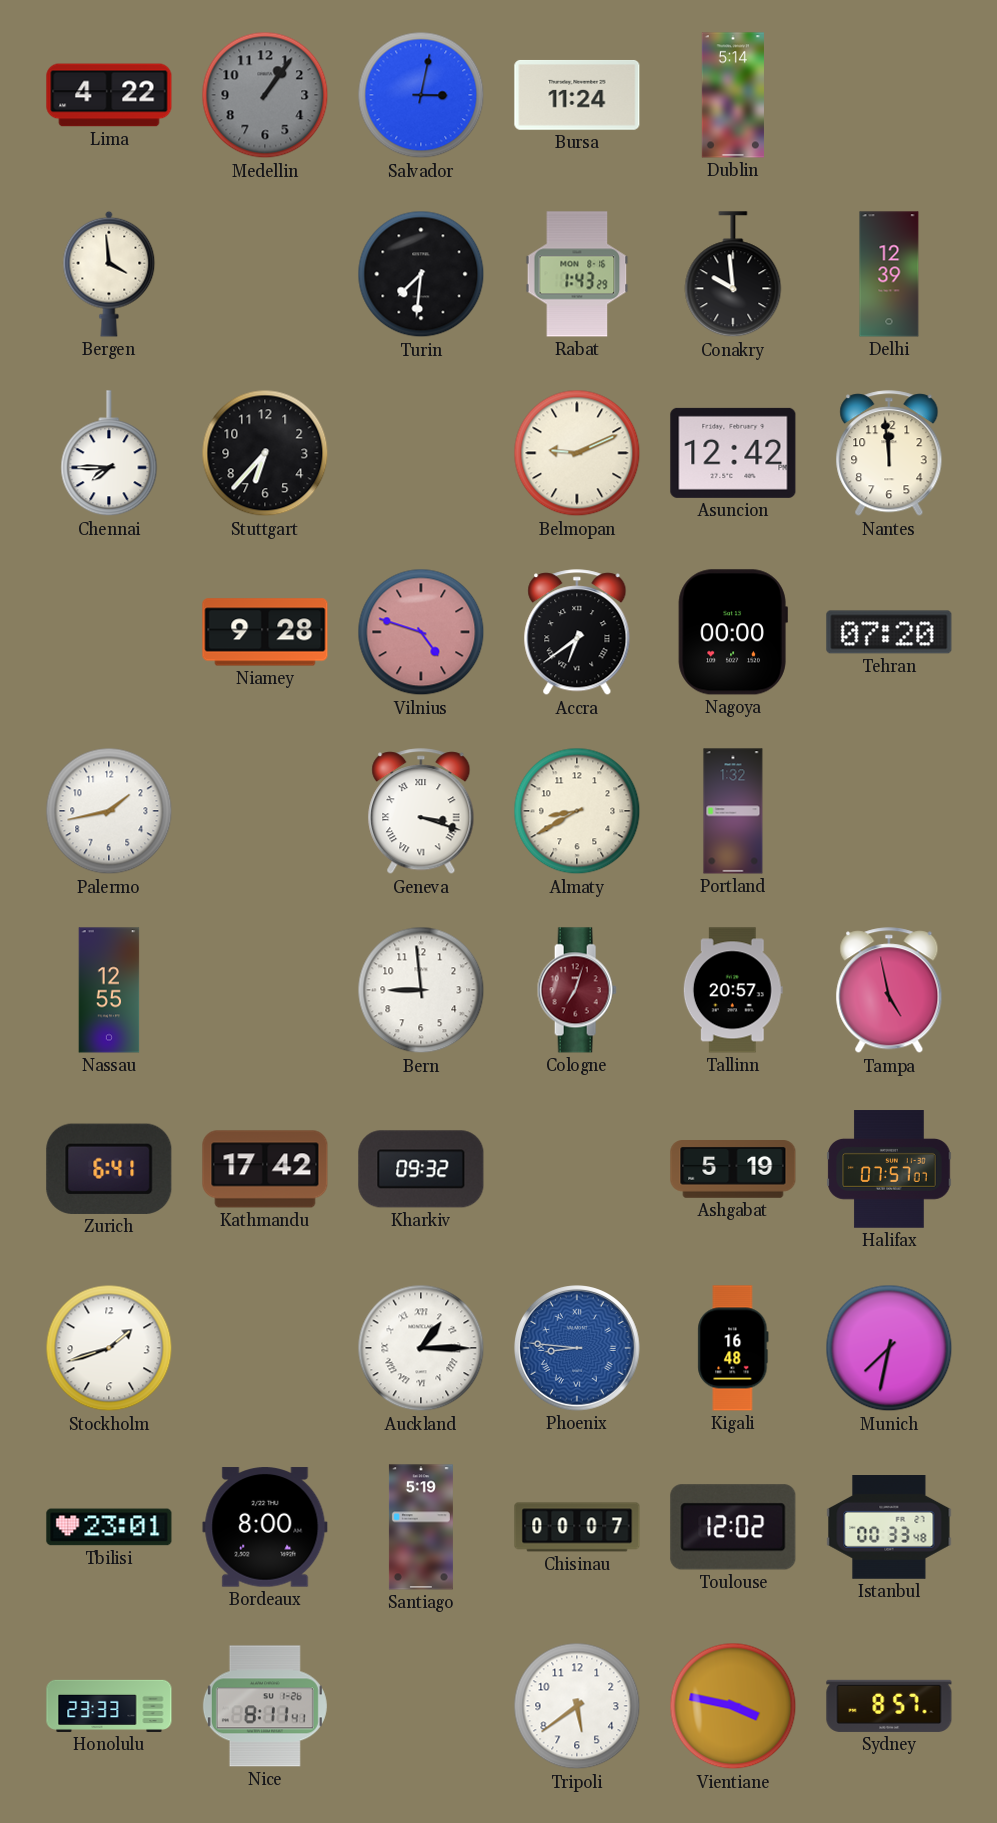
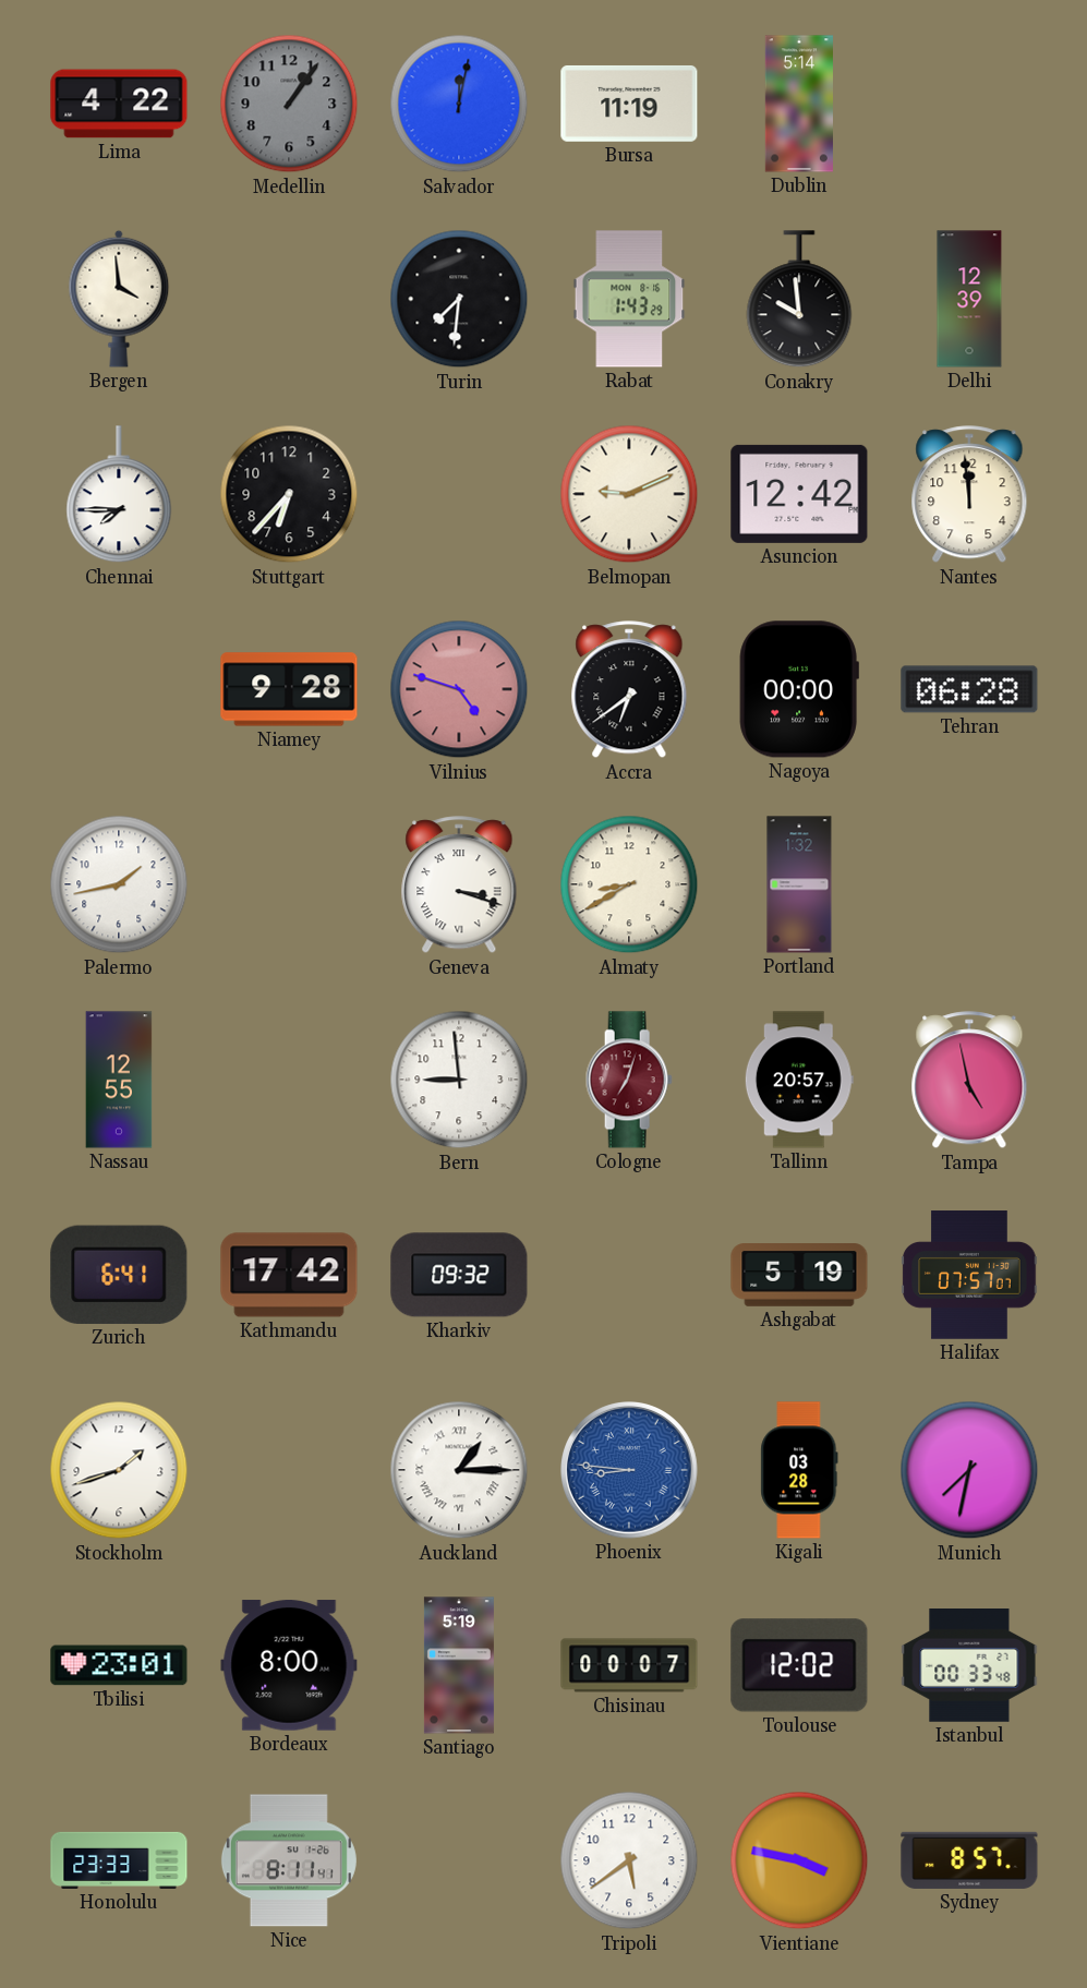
Salvador: 3:02 -> 12:02
Bursa: 11:24 -> 11:19
Tehran: 07:20 -> 06:28
Kigali: 16:48 -> 03:28
